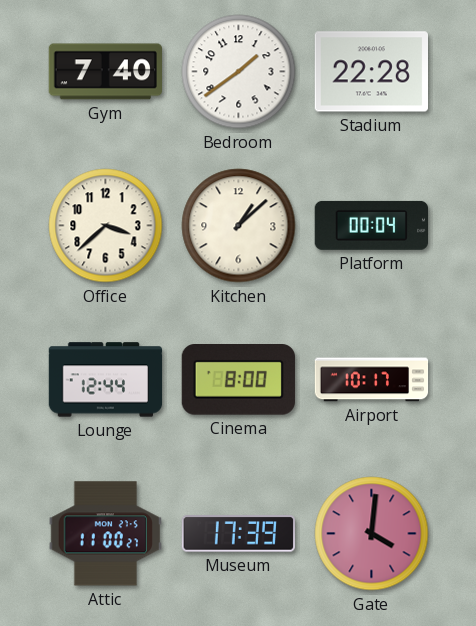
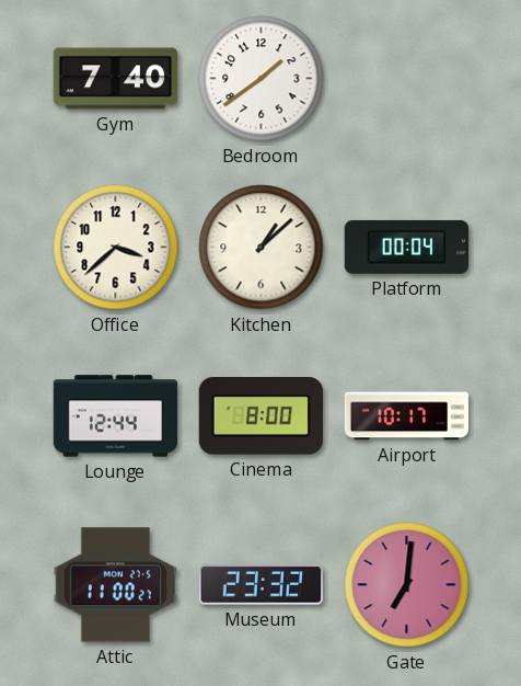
Stadium: 22:28 -> none
Museum: 17:39 -> 23:32
Gate: 4:01 -> 7:01
